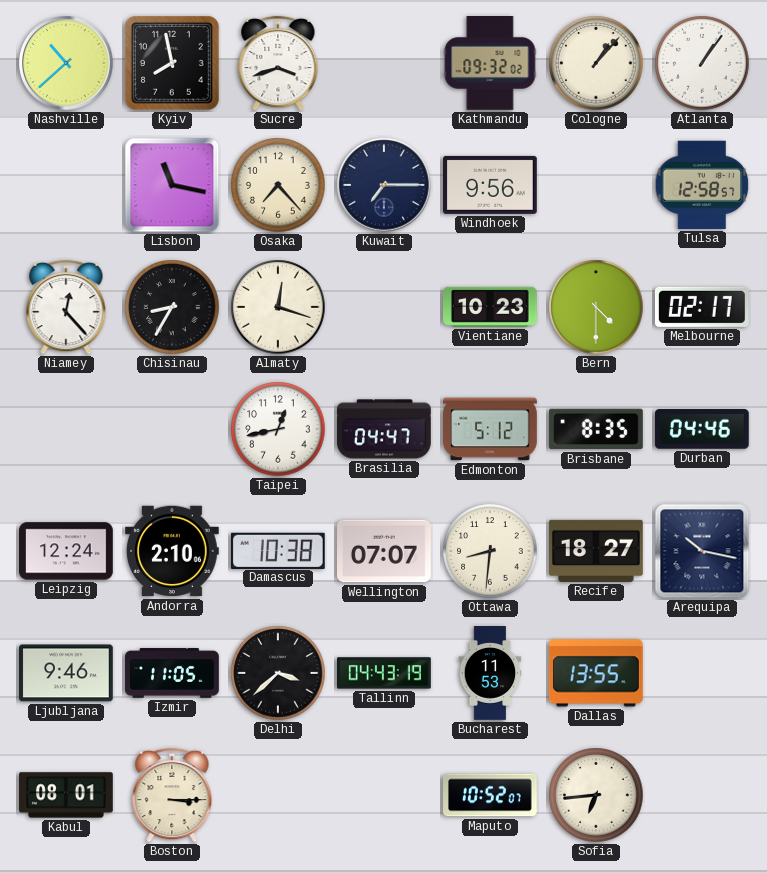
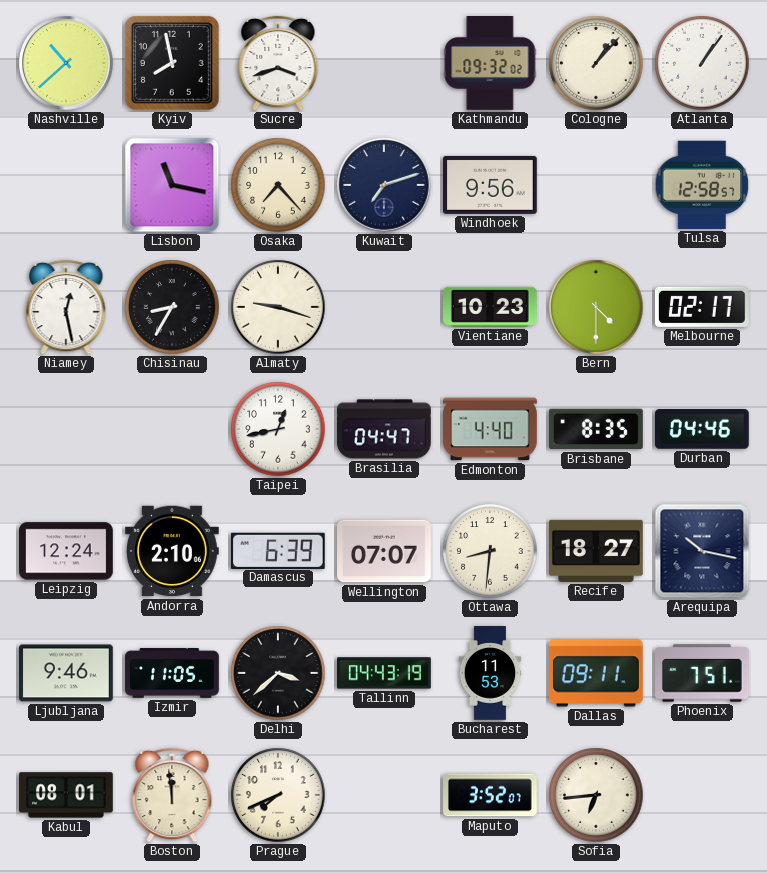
Kuwait: 7:15 -> 7:12
Niamey: 12:23 -> 12:28
Almaty: 12:18 -> 9:18
Edmonton: 5:12 -> 4:40
Damascus: 10:38 -> 6:39
Dallas: 13:55 -> 09:11
Phoenix: none -> 7:51
Boston: 3:15 -> 11:59
Prague: none -> 7:41
Maputo: 10:52 -> 3:52
